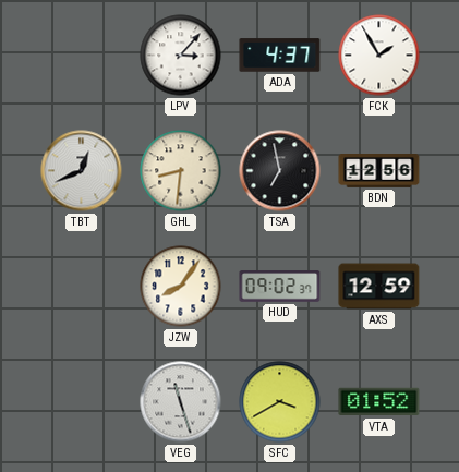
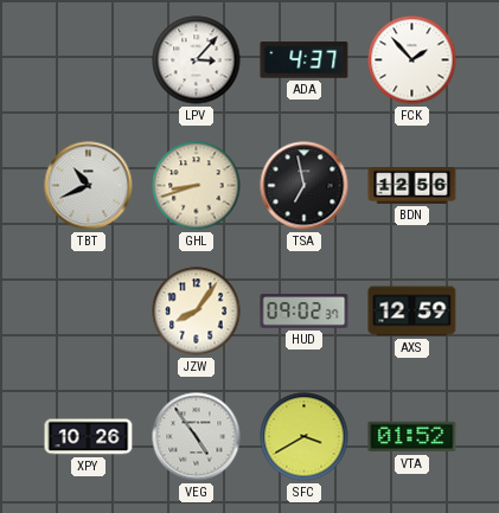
FCK: 1:55 -> 1:53
TBT: 12:41 -> 10:41
GHL: 8:31 -> 8:42
XPY: none -> 10:26
VEG: 11:27 -> 4:54
